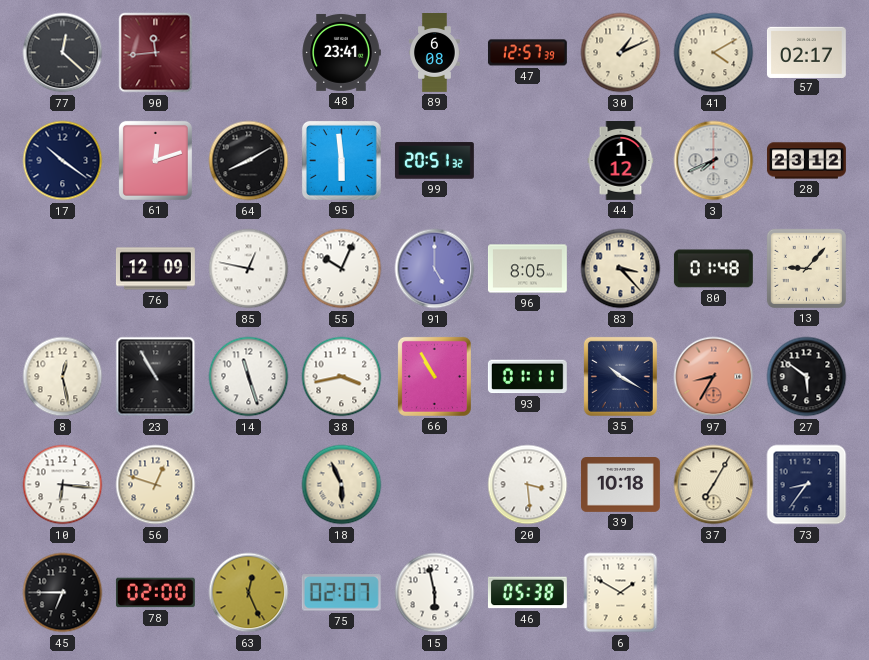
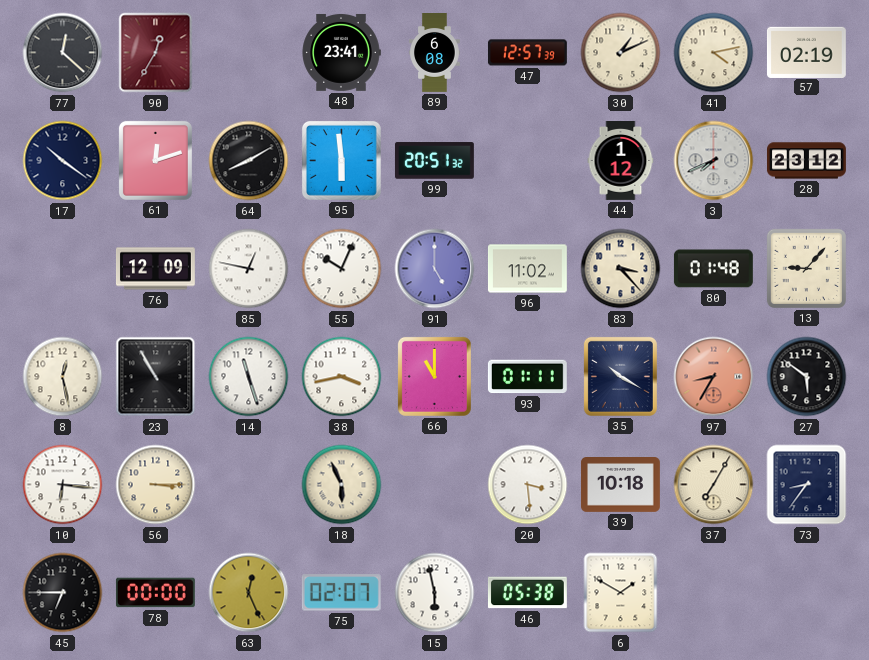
90: 11:44 -> 12:35
41: 4:10 -> 4:13
57: 02:17 -> 02:19
96: 8:05 -> 11:02
66: 10:55 -> 11:00
56: 12:48 -> 3:15
78: 02:00 -> 00:00
